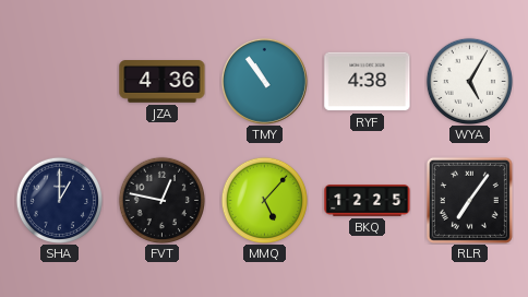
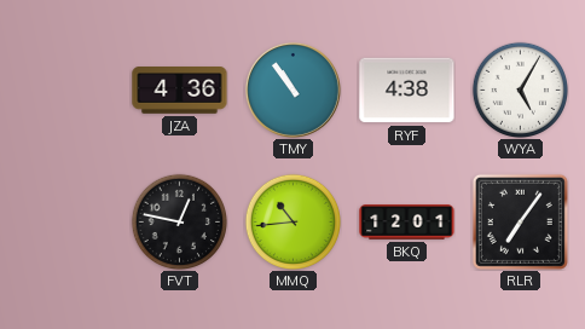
SHA: 1:00 -> none
MMQ: 5:07 -> 10:44
BKQ: 12:25 -> 12:01
